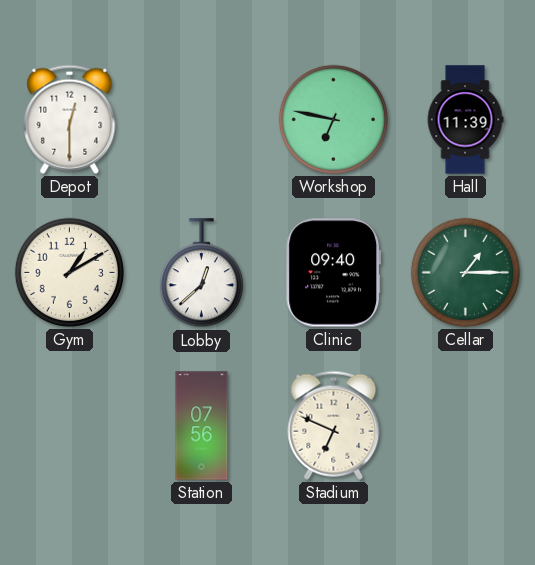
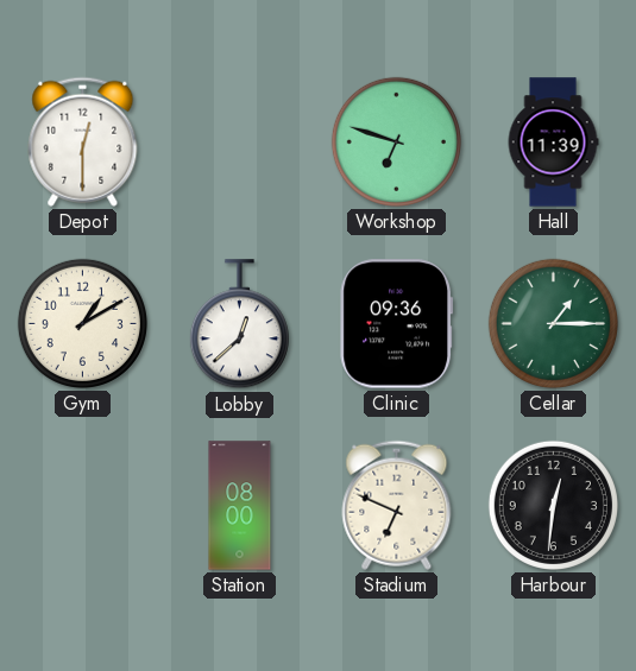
Workshop: 6:47 -> 6:48
Clinic: 09:40 -> 09:36
Station: 07:56 -> 08:00
Harbour: none -> 12:31
